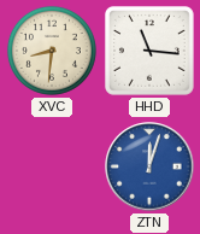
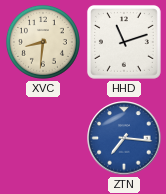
HHD: 11:16 -> 11:12
ZTN: 12:03 -> 7:16
